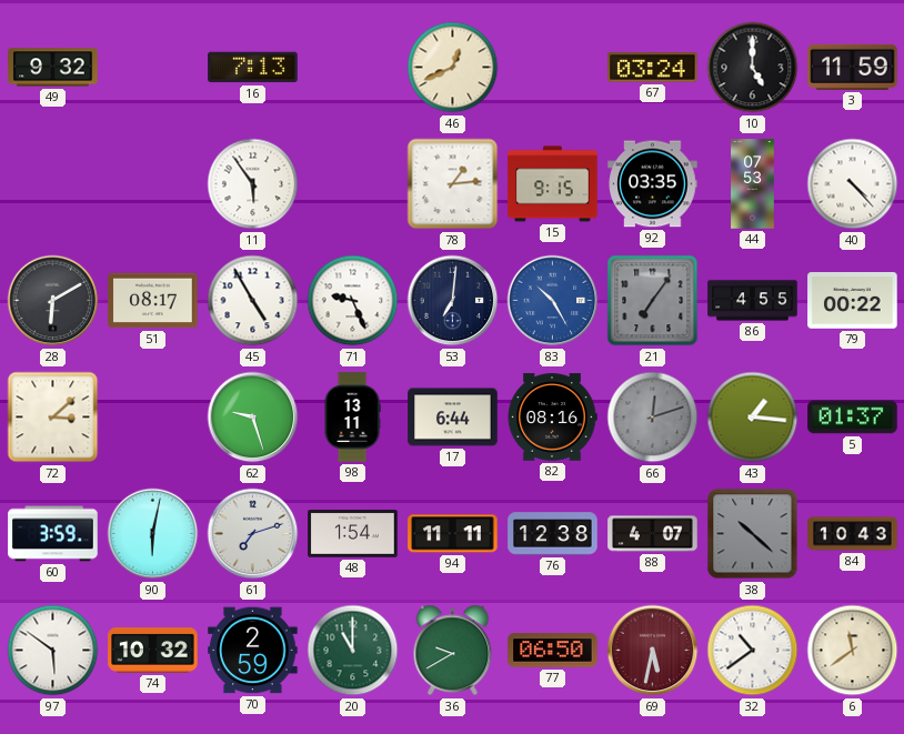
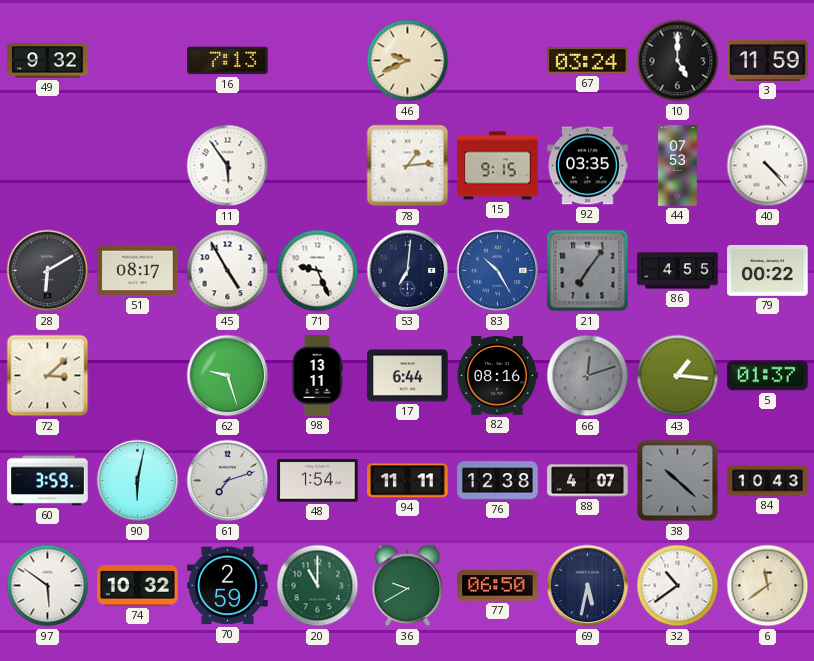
46: 12:41 -> 9:41
69 dial: burgundy -> navy
